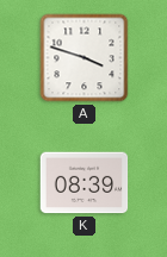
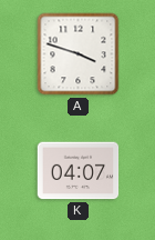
K: 08:39 -> 04:07
